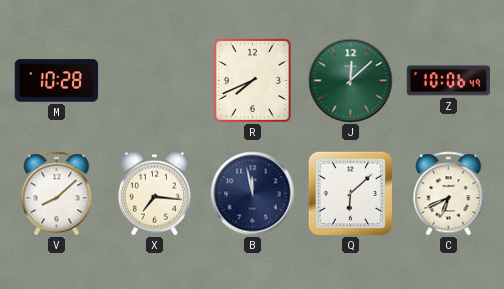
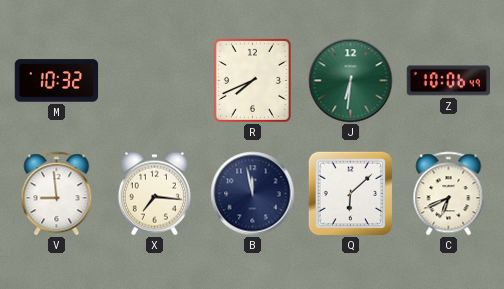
M: 10:28 -> 10:32
J: 12:08 -> 6:31
V: 8:08 -> 8:59
